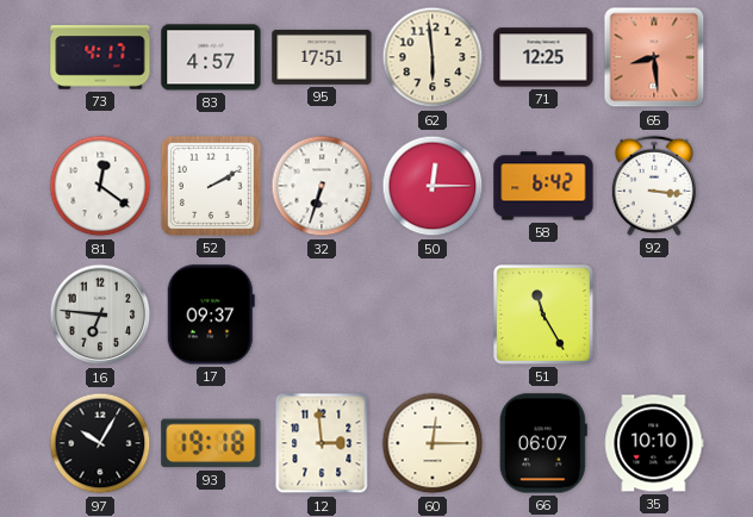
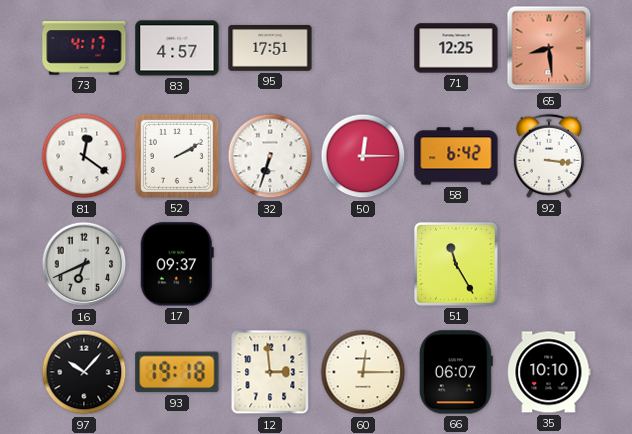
62: 5:59 -> none
16: 6:46 -> 6:41
97: 10:05 -> 10:07
